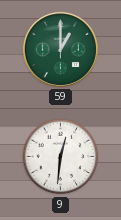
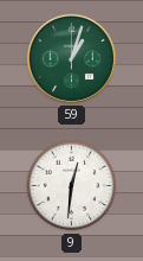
59: 1:00 -> 1:03
